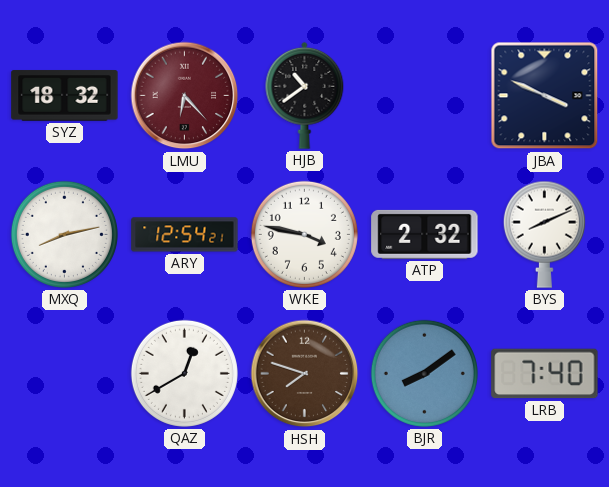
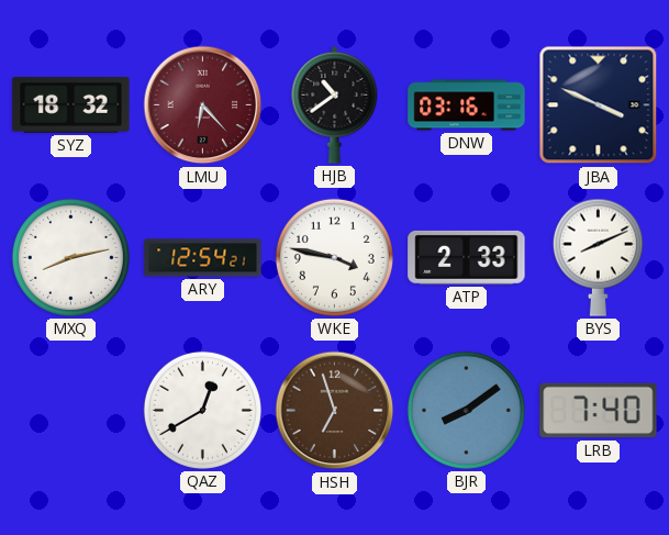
DNW: none -> 03:16
ATP: 2:32 -> 2:33
HSH: 7:48 -> 6:57
